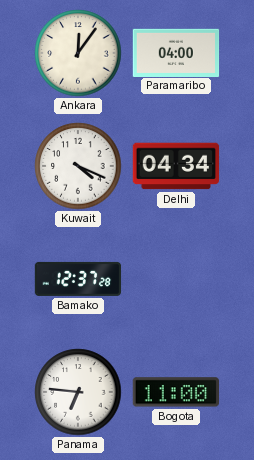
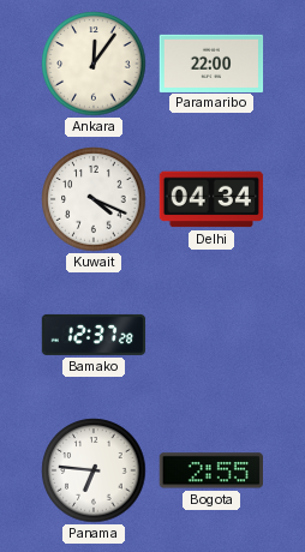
Paramaribo: 04:00 -> 22:00
Bogota: 11:00 -> 2:55
